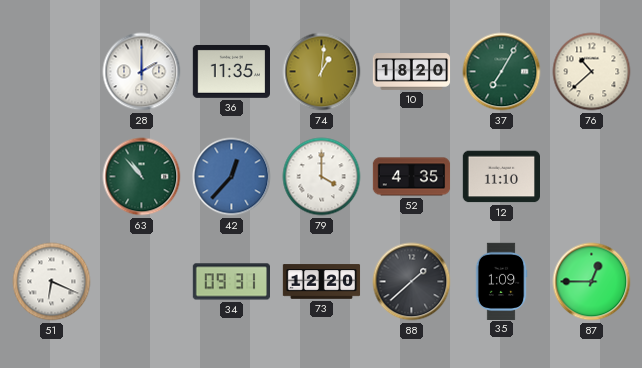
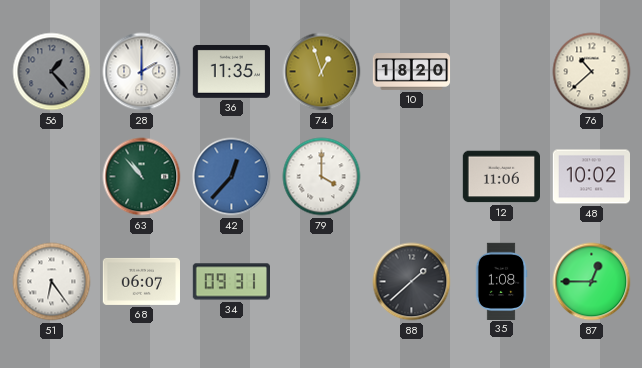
56: none -> 1:23
74: 1:01 -> 12:57
37: 7:05 -> none
52: 4:35 -> none
12: 11:10 -> 11:06
48: none -> 10:02
51: 6:19 -> 6:24
68: none -> 06:07
73: 12:20 -> none
35: 1:09 -> 1:08
